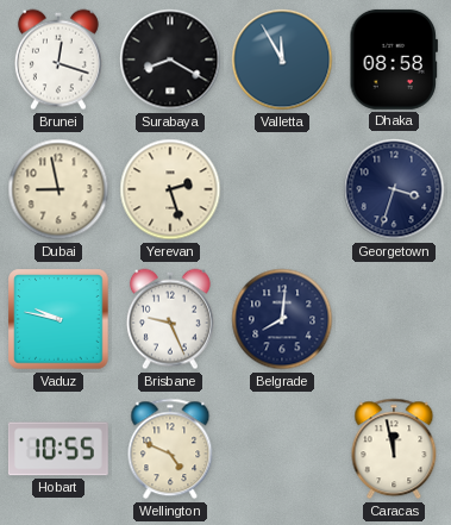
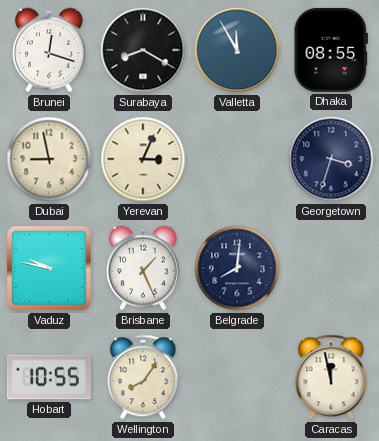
Dhaka: 08:58 -> 08:55
Yerevan: 2:27 -> 3:04
Brisbane: 9:26 -> 1:26
Wellington: 4:49 -> 8:06
